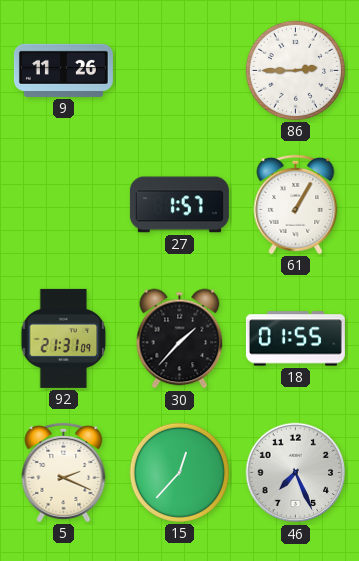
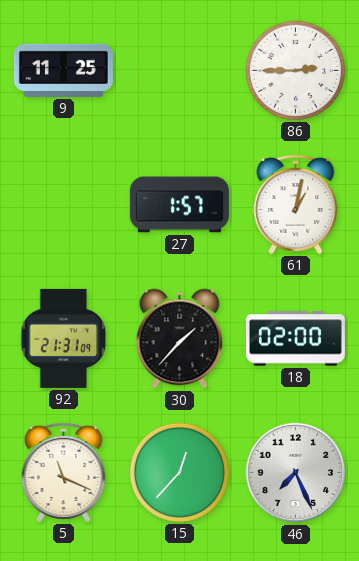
9: 11:26 -> 11:25
61: 1:05 -> 1:02
18: 01:55 -> 02:00
5: 2:19 -> 11:19
